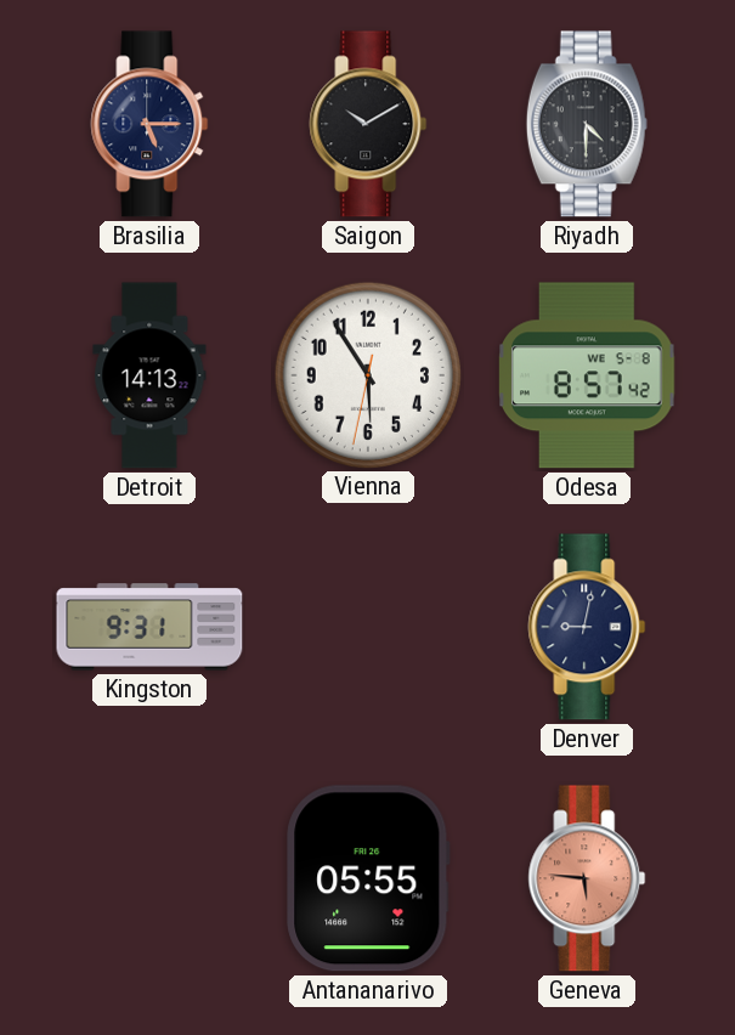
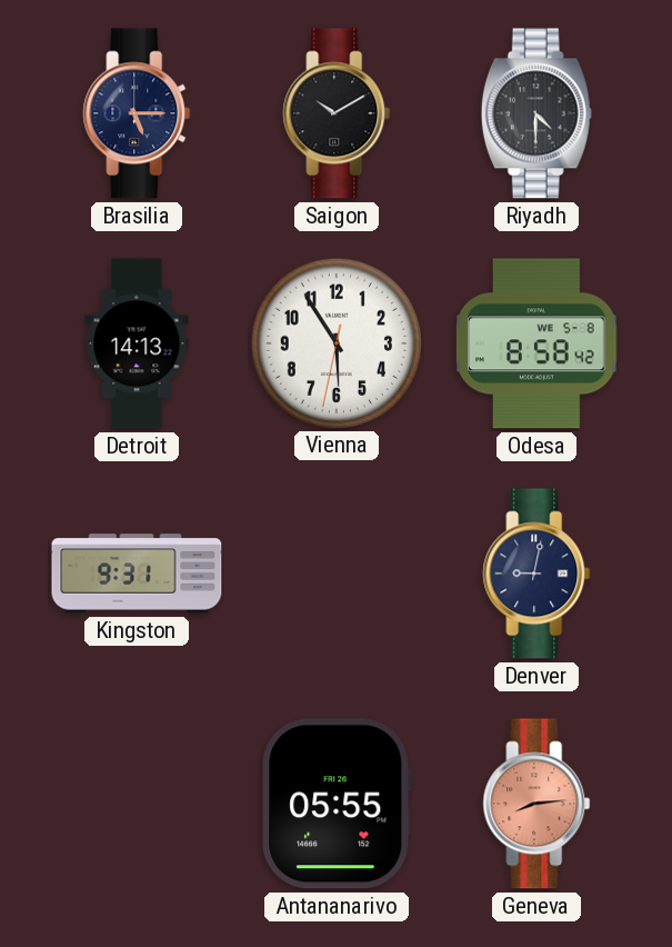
Odesa: 8:57 -> 8:58
Geneva: 5:46 -> 8:14
